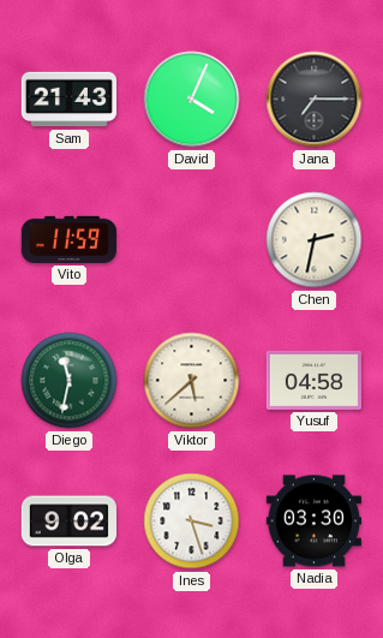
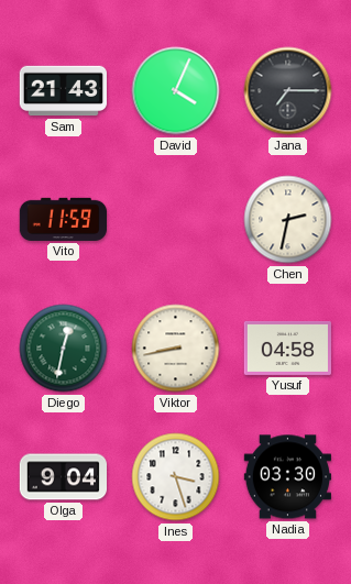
Diego: 11:32 -> 12:32
Viktor: 5:38 -> 8:43
Olga: 9:02 -> 9:04
